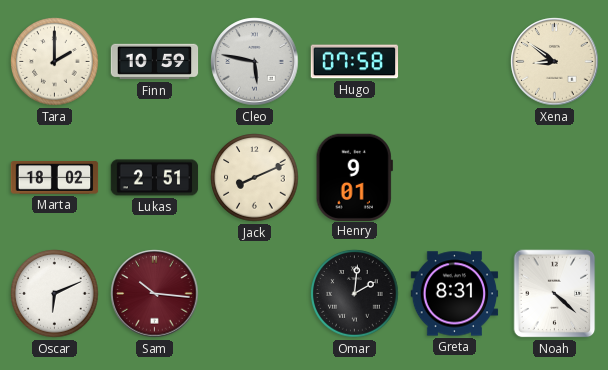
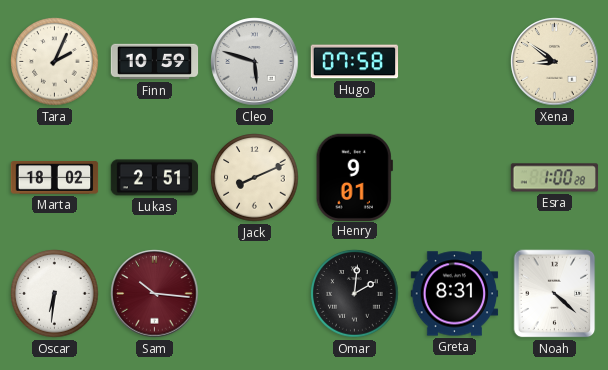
Tara: 2:00 -> 2:04
Cleo: 5:47 -> 5:48
Esra: none -> 1:00
Oscar: 6:11 -> 6:31
